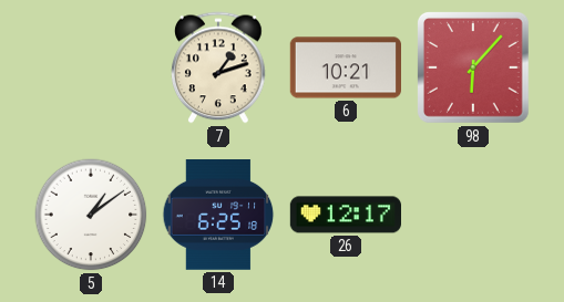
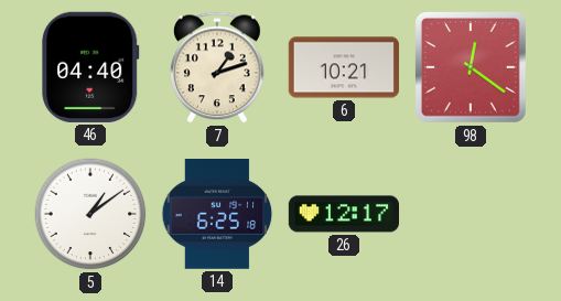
46: none -> 04:40
98: 6:07 -> 12:21
